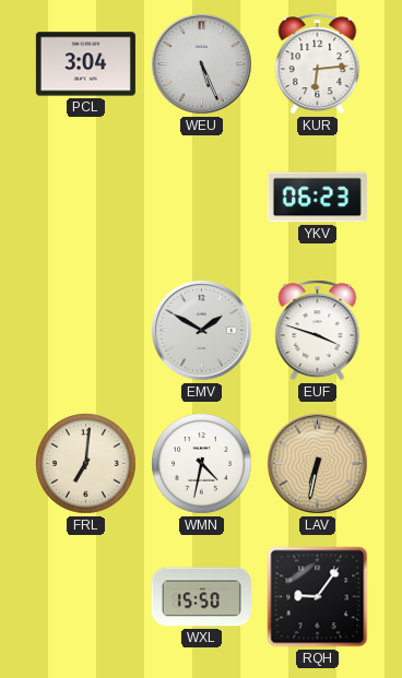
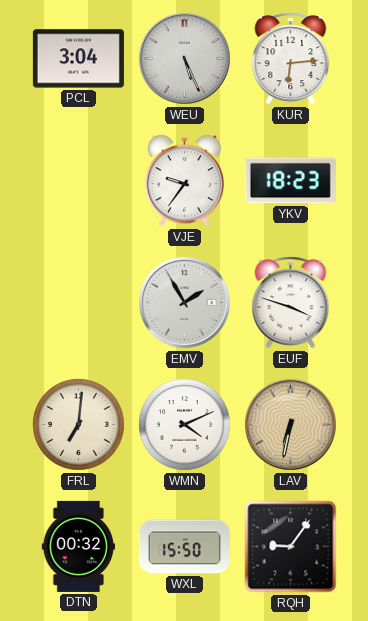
VJE: none -> 9:36
YKV: 06:23 -> 18:23
EMV: 1:50 -> 1:55
WMN: 4:32 -> 4:11
DTN: none -> 00:32
